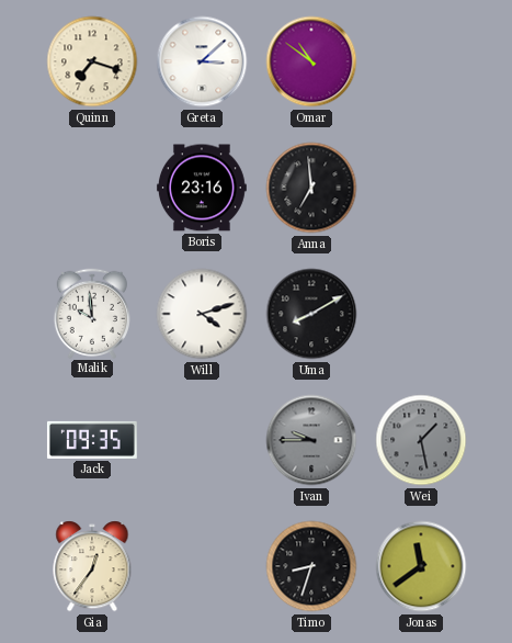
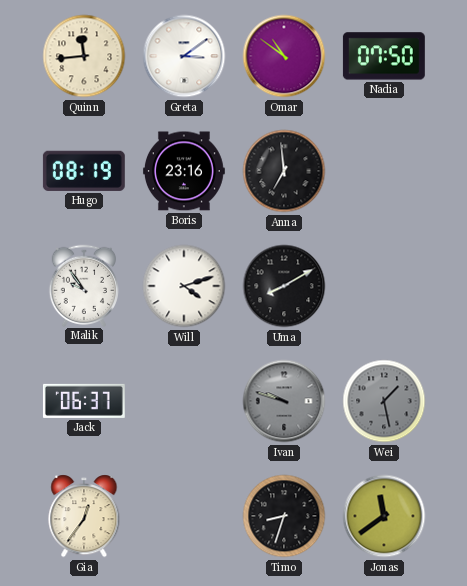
Quinn: 7:18 -> 11:44
Greta: 3:08 -> 3:09
Nadia: none -> 07:50
Hugo: none -> 08:19
Malik: 9:59 -> 9:54
Jack: 09:35 -> 06:37
Ivan: 9:45 -> 9:48
